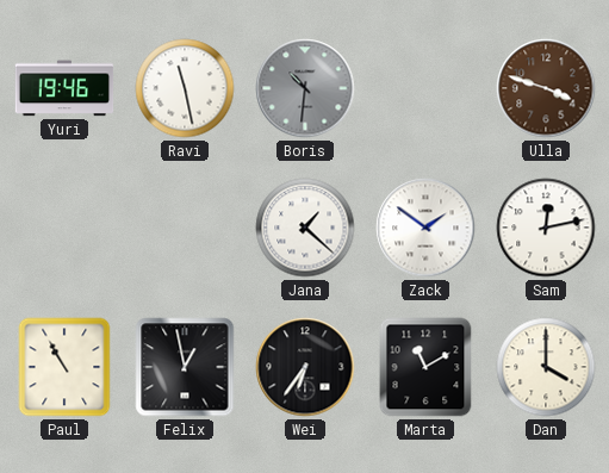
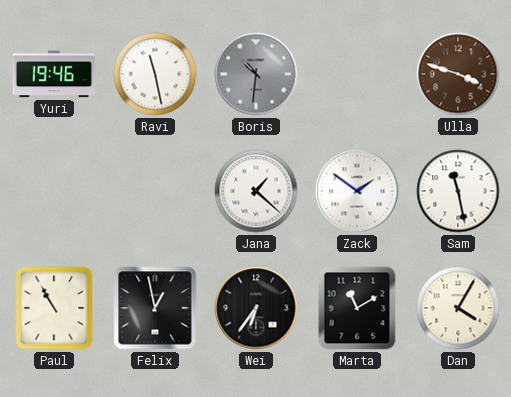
Sam: 12:13 -> 11:28
Dan: 4:00 -> 4:05
